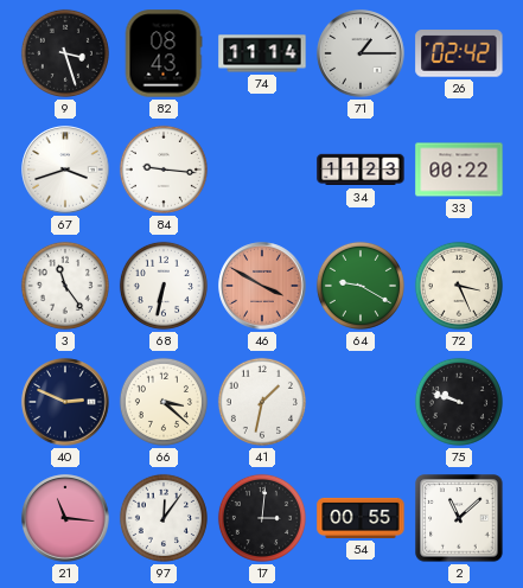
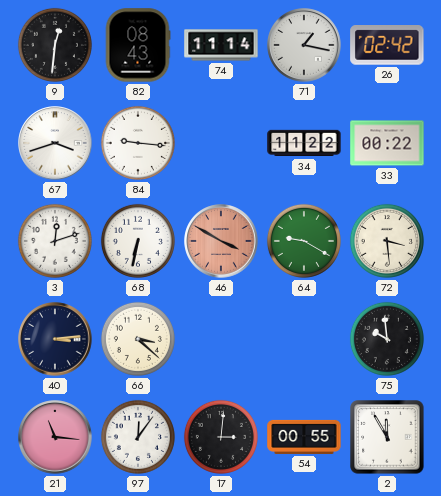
9: 3:27 -> 12:31
71: 1:15 -> 1:17
34: 11:23 -> 11:22
3: 11:24 -> 12:12
72: 3:26 -> 3:29
40: 2:49 -> 3:14
41: 1:32 -> none
75: 9:48 -> 9:59
2: 11:08 -> 11:55
